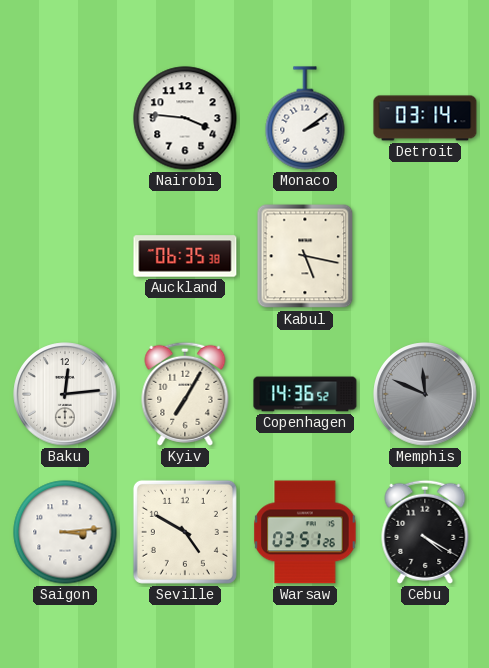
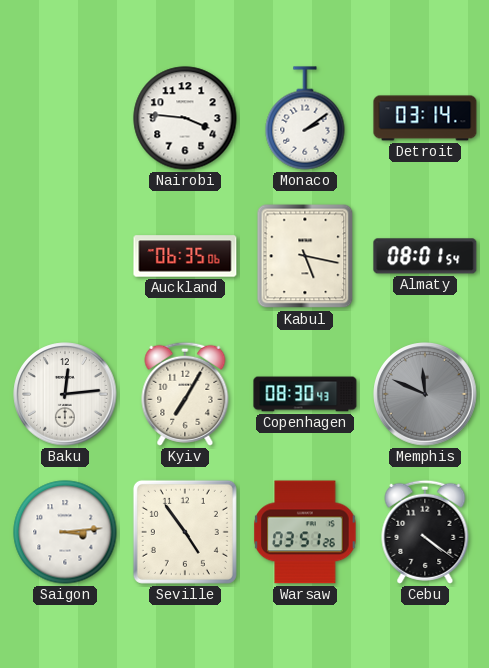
Auckland: 06:35:38 -> 06:35:06
Almaty: none -> 08:01
Copenhagen: 14:36 -> 08:30
Seville: 4:50 -> 4:54
Cebu: 4:20 -> 4:21
